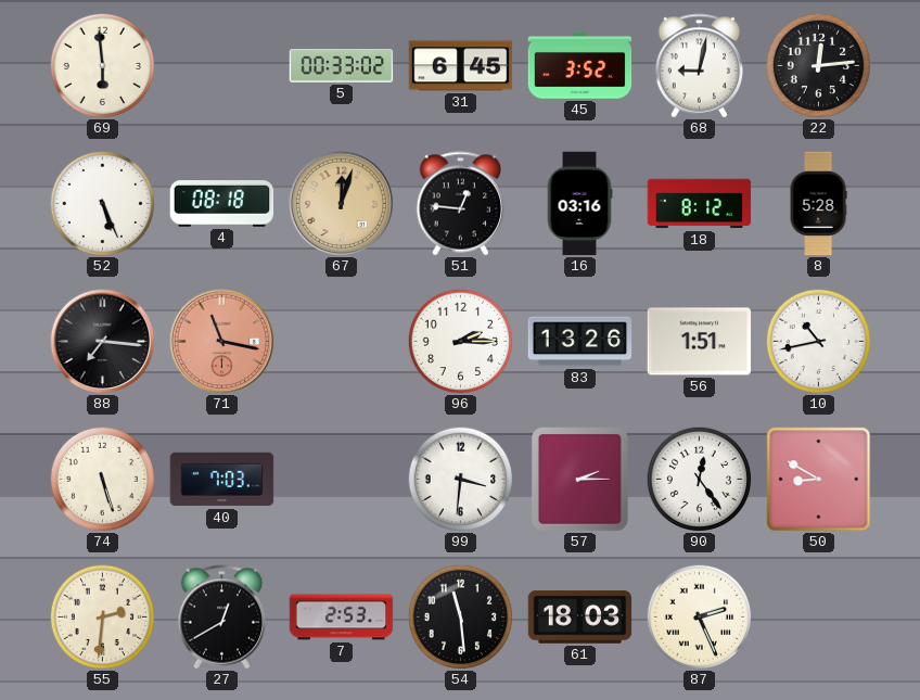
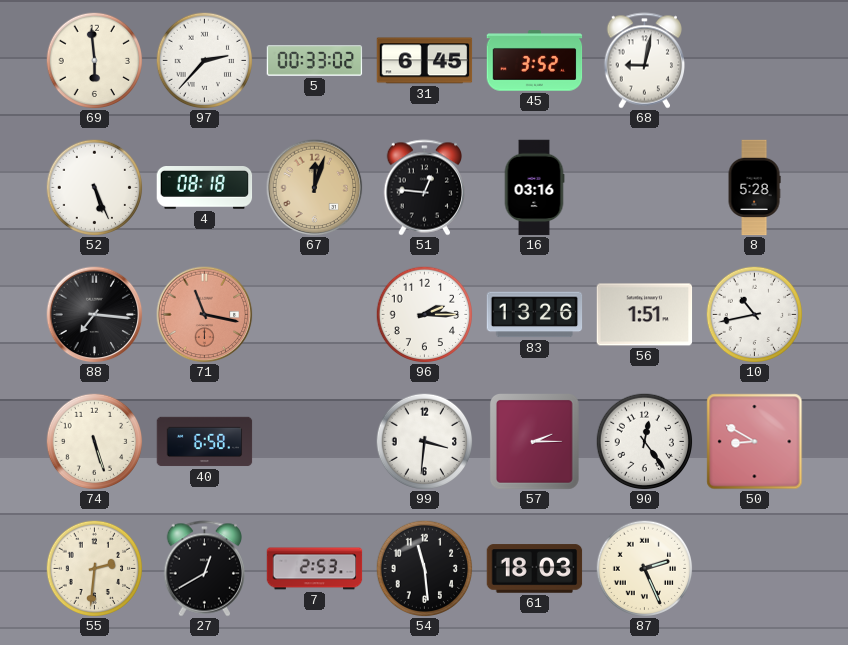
97: none -> 2:37
22: 12:14 -> none
18: 8:12 -> none
40: 7:03 -> 6:58
